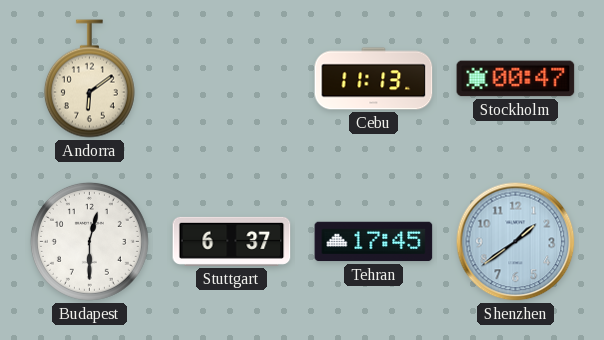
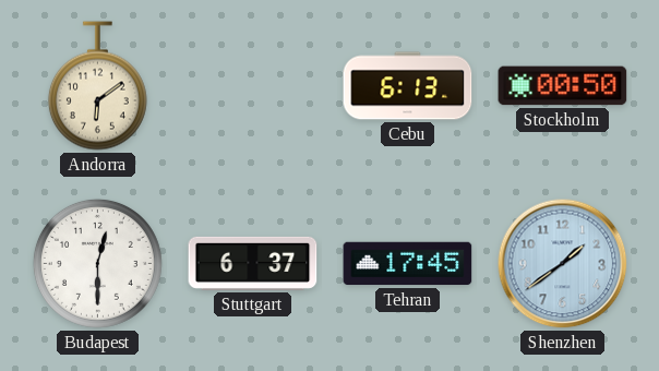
Cebu: 11:13 -> 6:13
Stockholm: 00:47 -> 00:50
